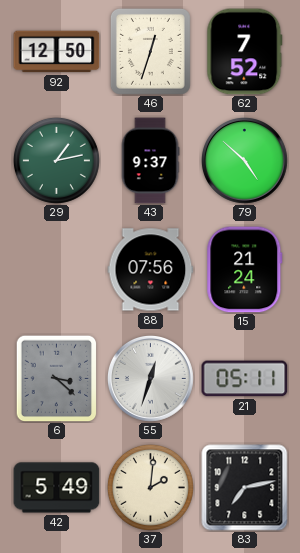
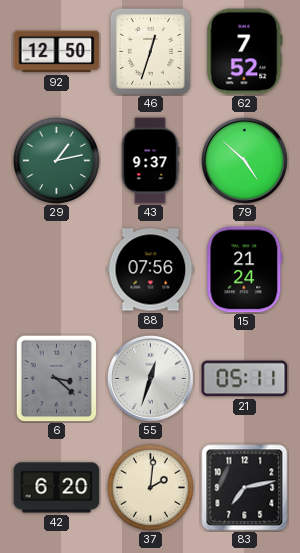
42: 5:49 -> 6:20
